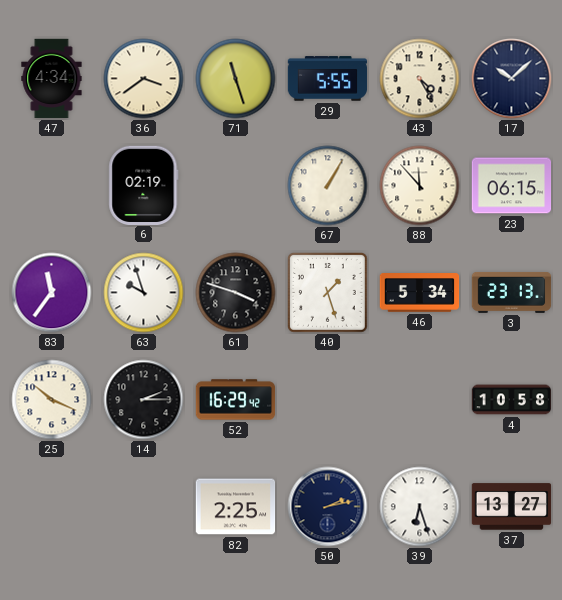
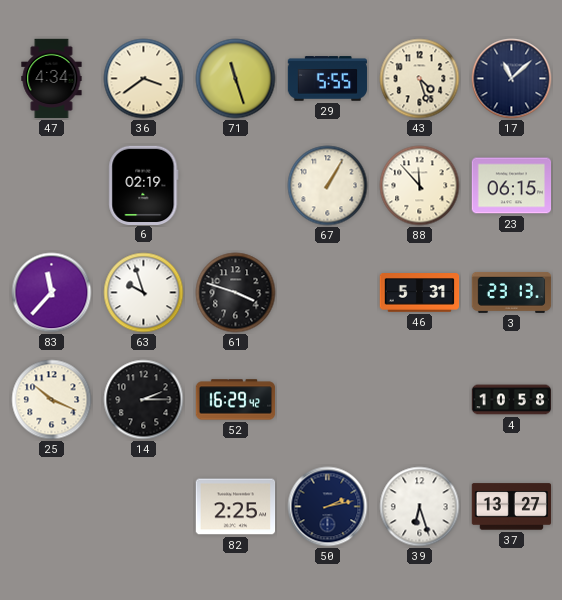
43: 4:25 -> 4:27
17: 10:08 -> 11:08
83: 11:36 -> 11:37
40: 1:27 -> none
46: 5:34 -> 5:31
